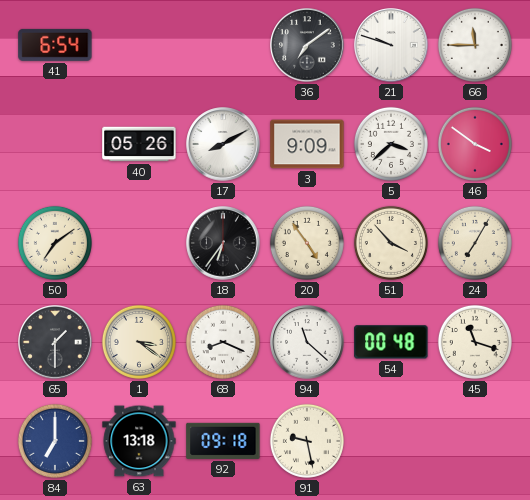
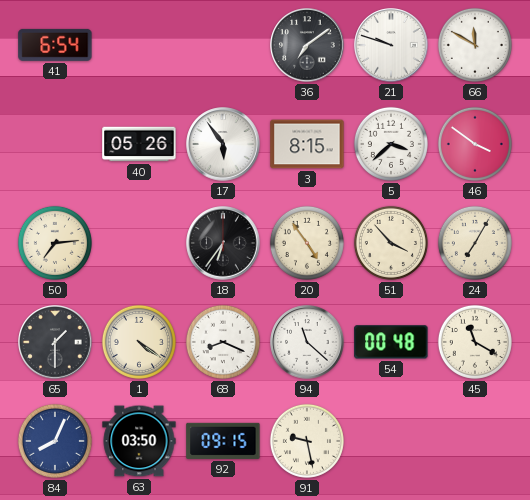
66: 11:45 -> 11:50
17: 8:10 -> 5:54
3: 9:09 -> 8:15
50: 7:09 -> 7:14
1: 3:21 -> 4:21
45: 11:18 -> 11:20
84: 7:00 -> 8:04
63: 13:18 -> 03:50
92: 09:18 -> 09:15
